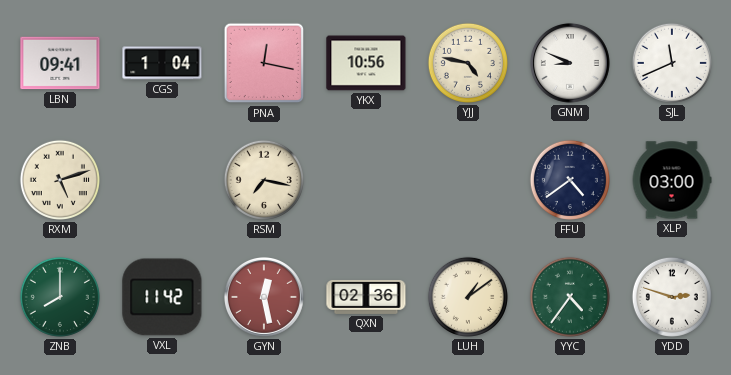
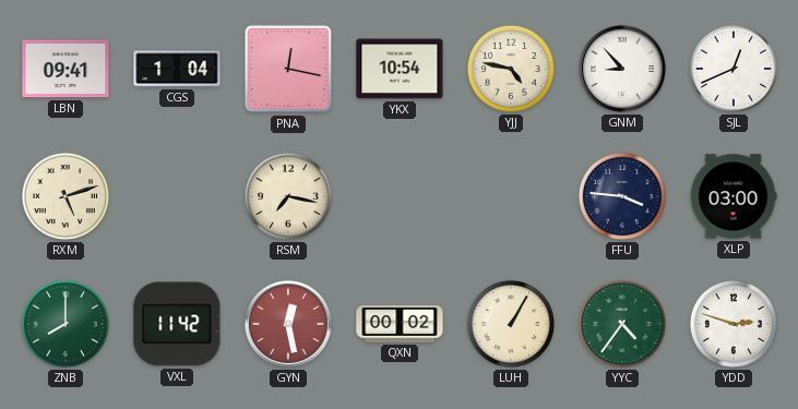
YKX: 10:56 -> 10:54
GNM: 8:49 -> 8:53
SJL: 11:41 -> 12:41
FFU: 4:39 -> 3:46
QXN: 02:36 -> 00:02
LUH: 1:09 -> 1:05
